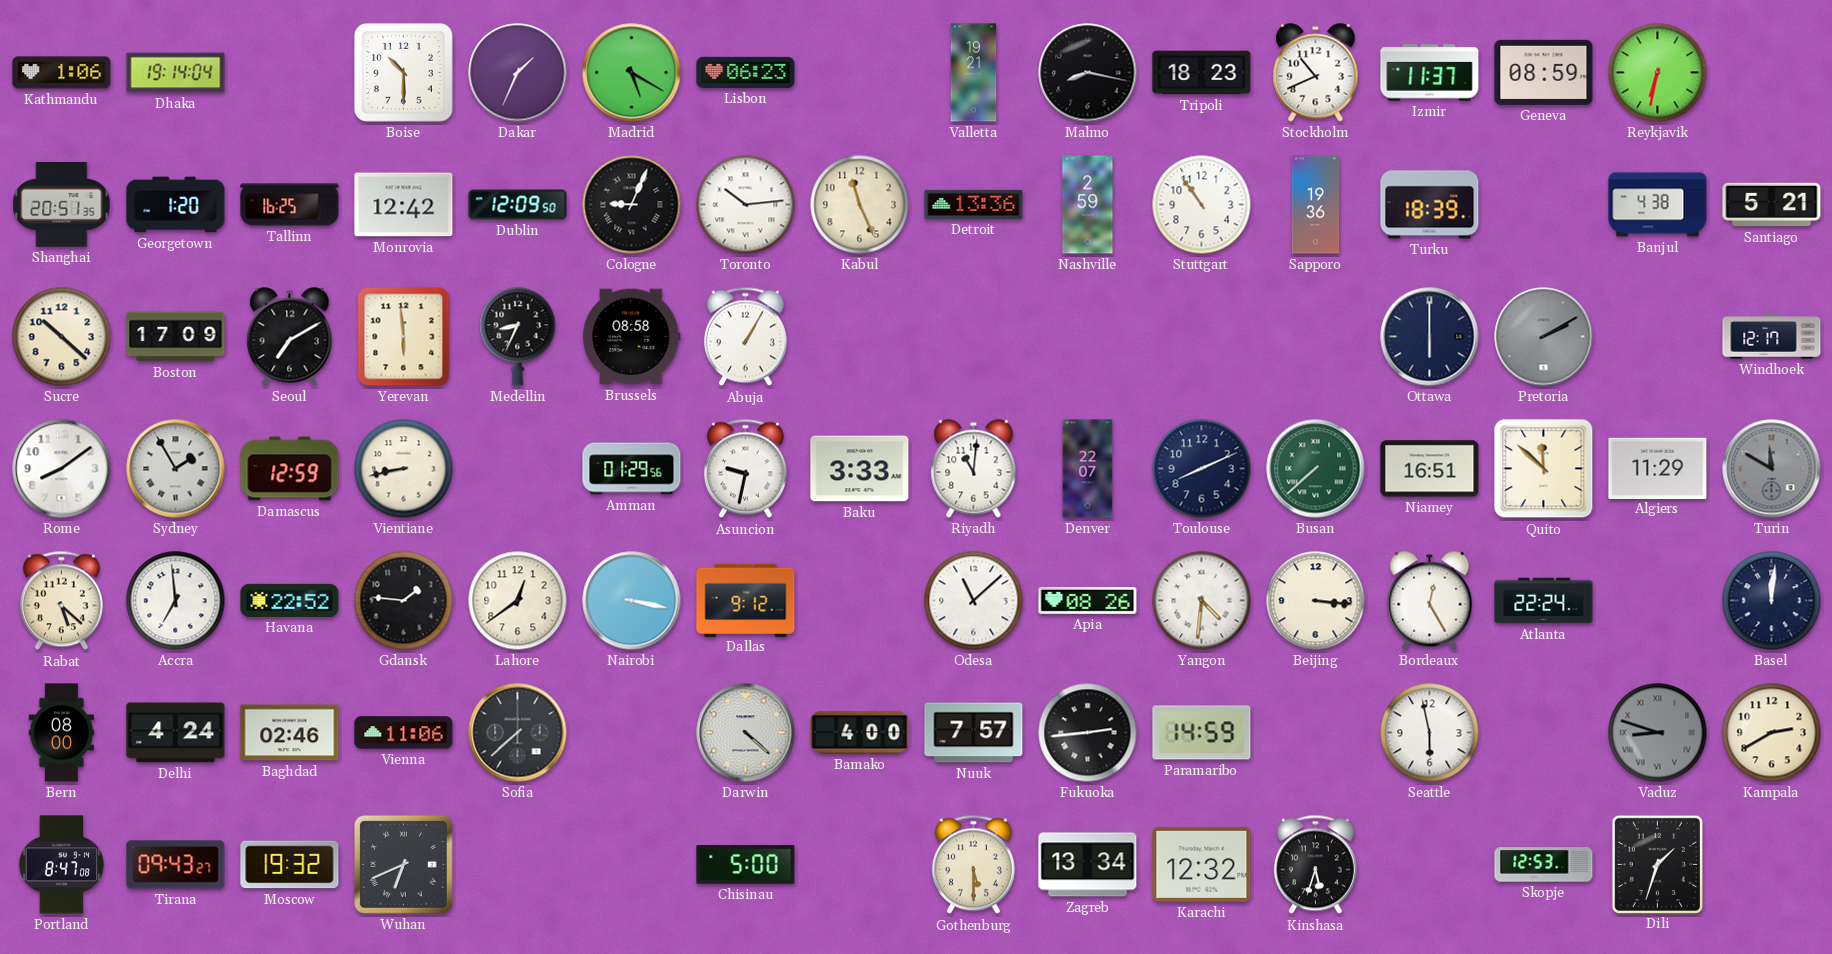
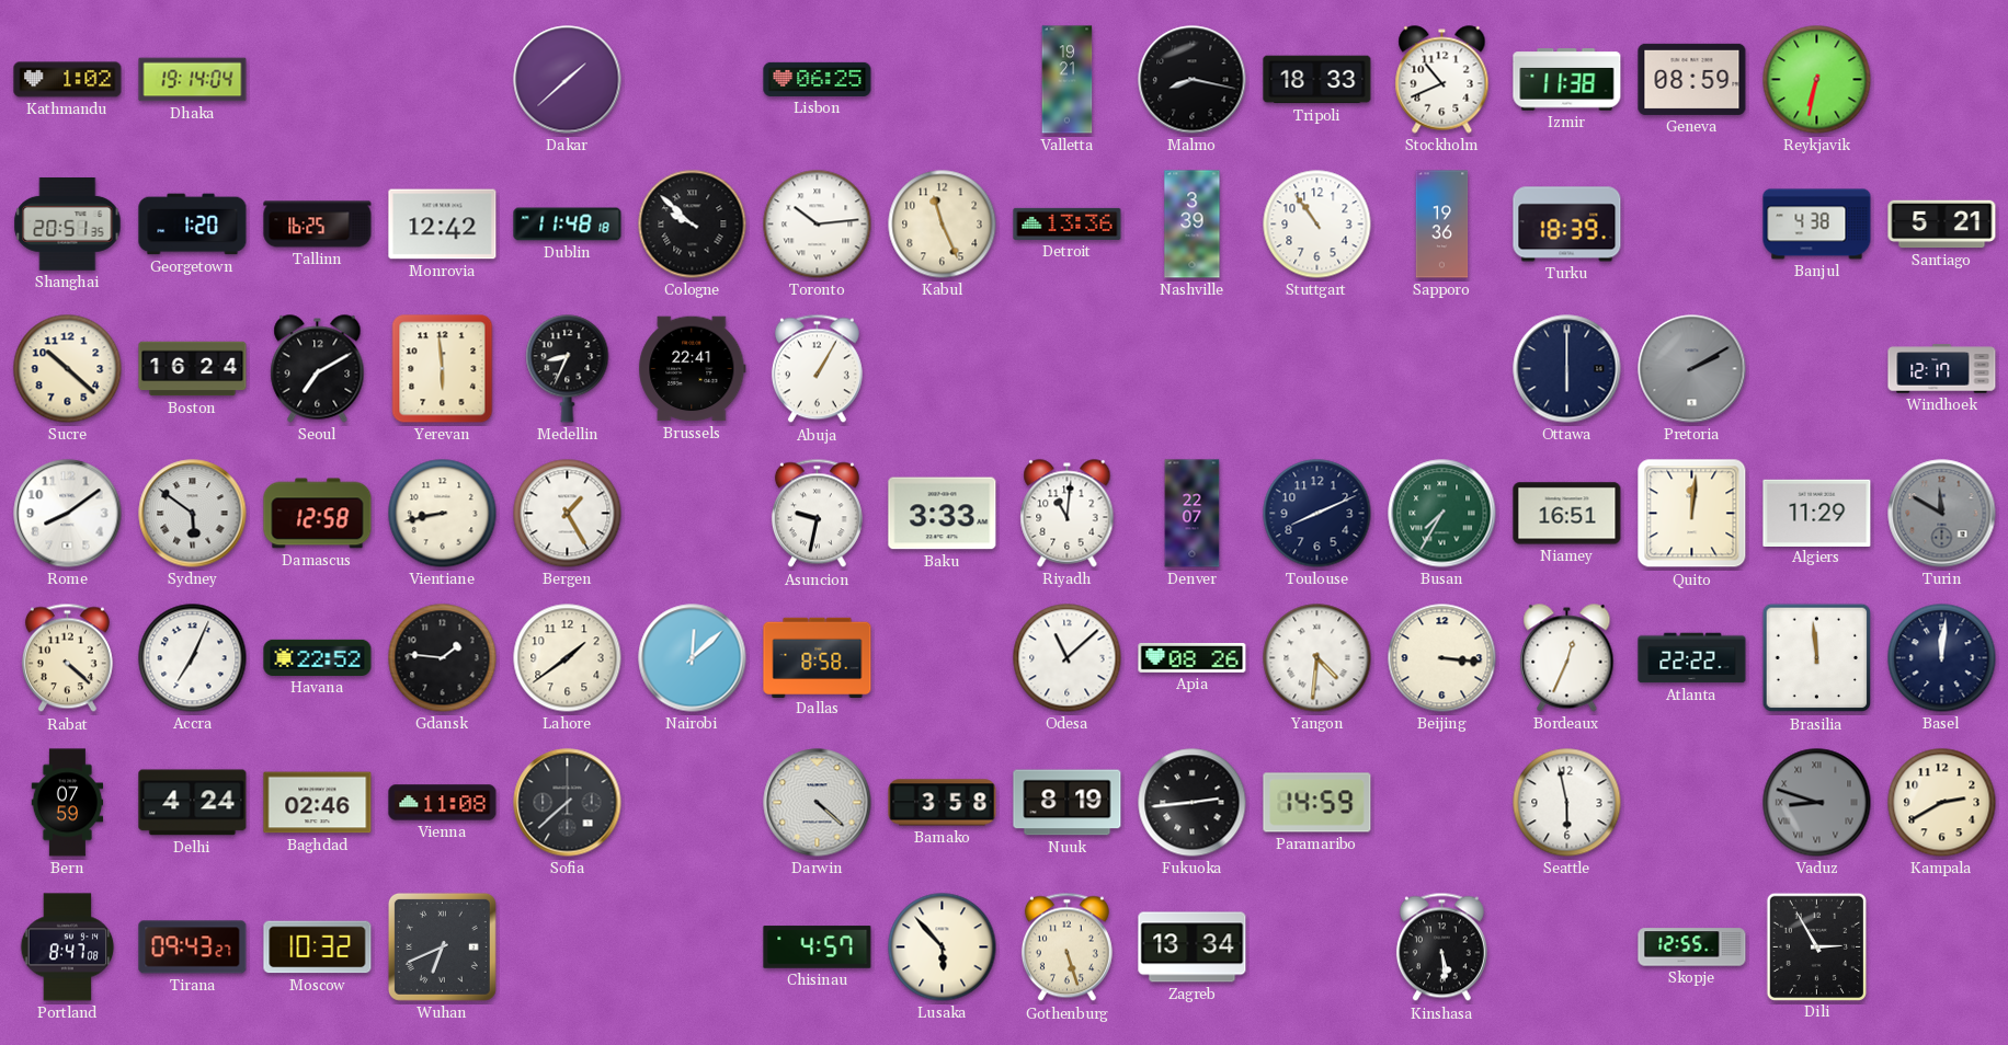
Kathmandu: 1:06 -> 1:02
Boise: 10:30 -> none
Dakar: 1:34 -> 1:38
Madrid: 5:20 -> none
Lisbon: 06:23 -> 06:25
Tripoli: 18:23 -> 18:33
Izmir: 11:37 -> 11:38
Dublin: 12:09 -> 11:48
Cologne: 9:04 -> 9:52
Nashville: 2:59 -> 3:39
Boston: 17:09 -> 16:24
Brussels: 08:58 -> 22:41
Sydney: 1:55 -> 5:51
Damascus: 12:59 -> 12:58
Bergen: none -> 1:25
Amman: 01:29 -> none
Busan: 7:38 -> 7:35
Quito: 11:52 -> 12:01
Rabat: 5:22 -> 4:22
Accra: 6:59 -> 7:04
Lahore: 12:39 -> 1:39
Nairobi: 3:17 -> 12:08
Dallas: 9:12 -> 8:58
Bordeaux: 12:25 -> 12:34
Atlanta: 22:24 -> 22:22
Brasilia: none -> 11:59
Bern: 08:00 -> 07:59
Vienna: 11:06 -> 11:08
Bamako: 4:00 -> 3:58
Nuuk: 7:57 -> 8:19
Moscow: 19:32 -> 10:32
Chisinau: 5:00 -> 4:57
Lusaka: none -> 5:53
Gothenburg: 5:30 -> 5:27
Karachi: 12:32 -> none
Kinshasa: 5:33 -> 5:29
Skopje: 12:53 -> 12:55
Dili: 1:33 -> 2:55
